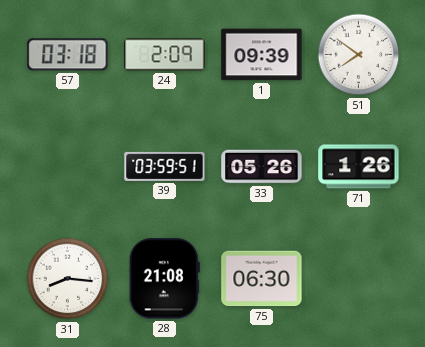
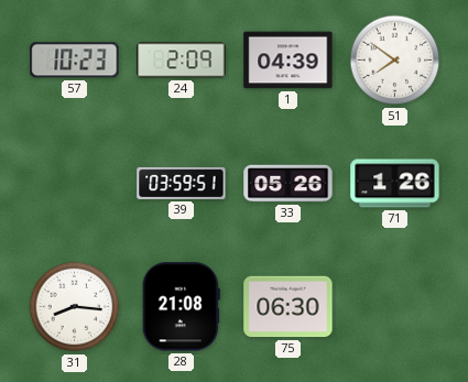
57: 03:18 -> 10:23
1: 09:39 -> 04:39
